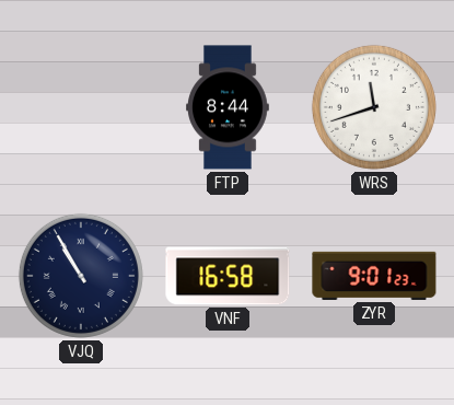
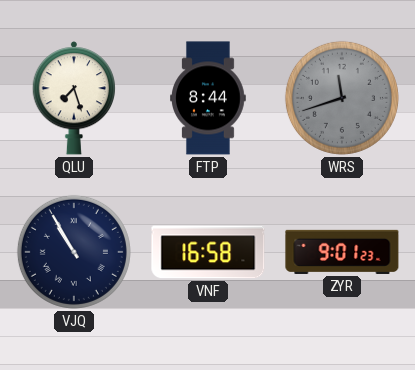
QLU: none -> 7:27
WRS dial: white -> grey
